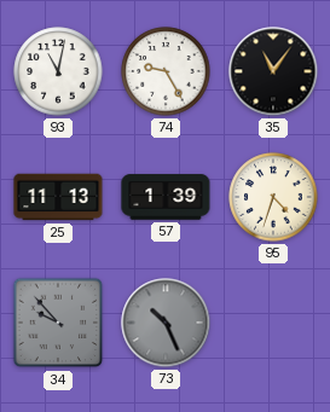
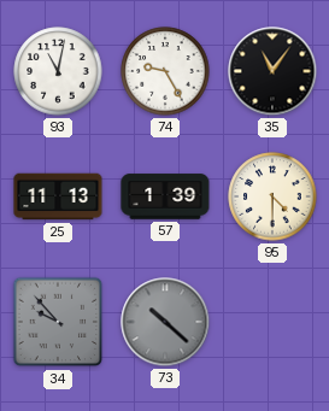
95: 4:33 -> 4:30
73: 10:26 -> 10:22
